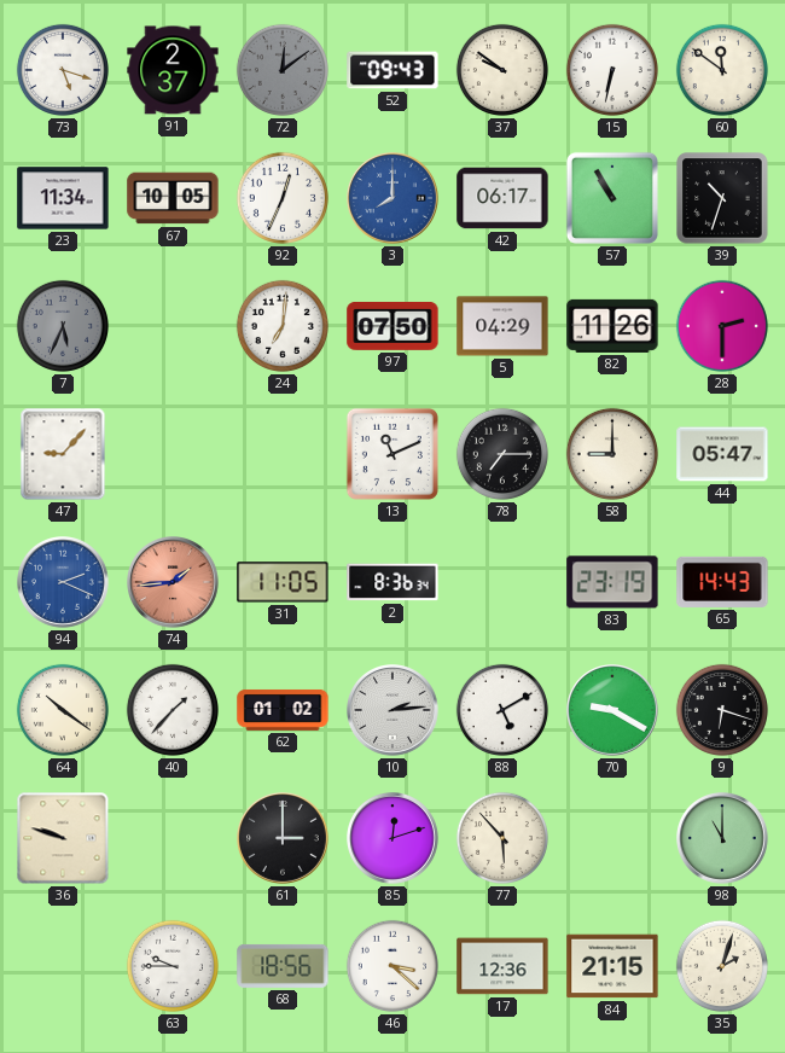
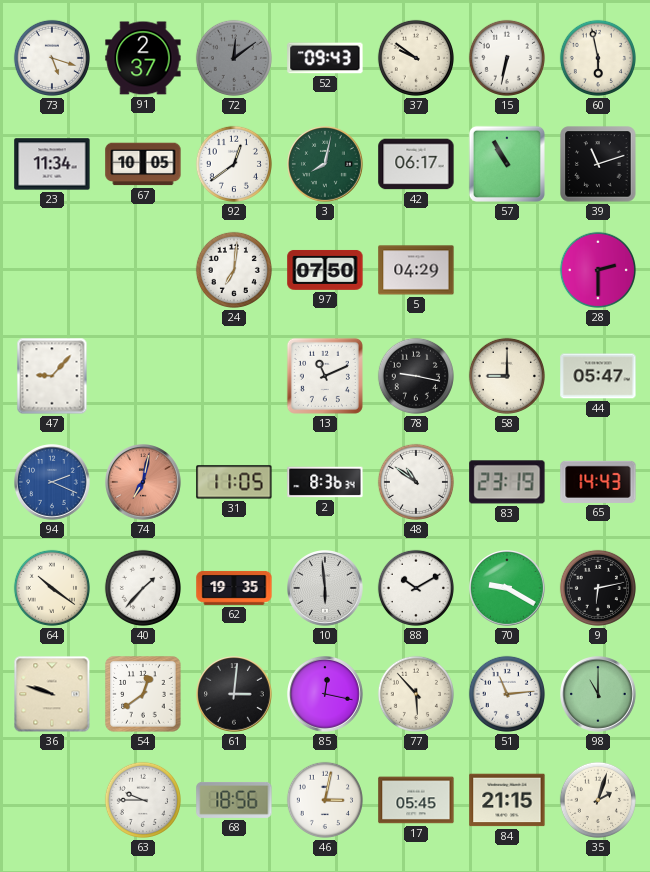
60: 11:51 -> 5:58
92: 12:34 -> 12:39
3: 8:00 -> 8:02
3 dial: blue -> green
39: 10:33 -> 11:12
7: 5:34 -> none
82: 11:26 -> none
78: 7:15 -> 9:17
74: 1:44 -> 7:02
48: none -> 10:51
62: 01:02 -> 19:35
10: 2:14 -> 5:59
88: 5:10 -> 10:10
9: 6:18 -> 6:13
54: none -> 12:39
61: 3:00 -> 3:01
85: 12:12 -> 12:17
51: none -> 11:14
46: 3:22 -> 3:02
17: 12:36 -> 05:45
